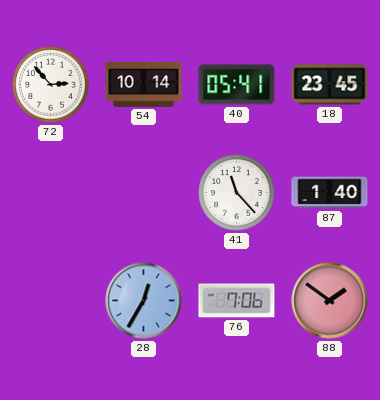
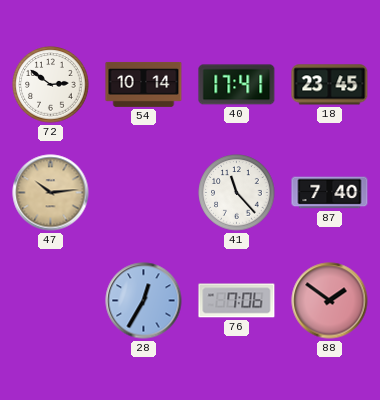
72: 2:53 -> 2:51
40: 05:41 -> 17:41
47: none -> 10:14
87: 1:40 -> 7:40
